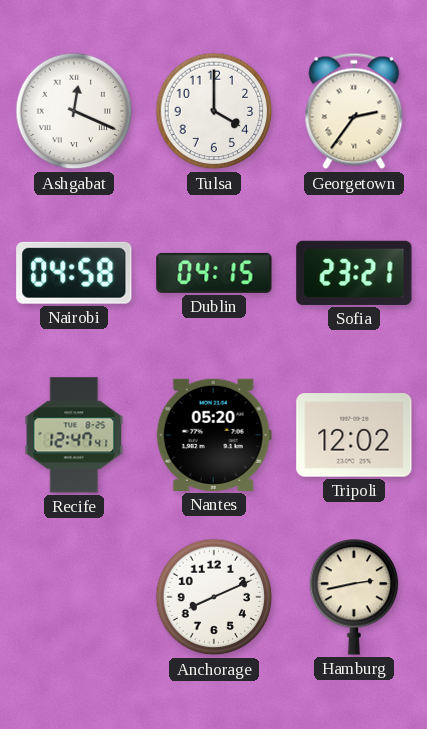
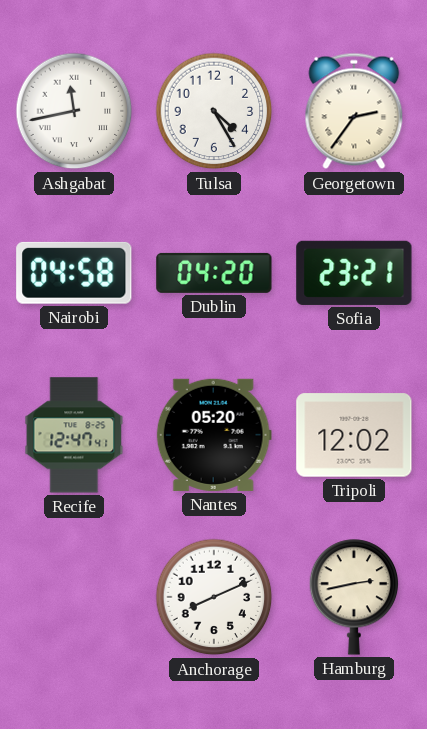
Ashgabat: 12:19 -> 11:43
Tulsa: 4:00 -> 4:25
Dublin: 04:15 -> 04:20
